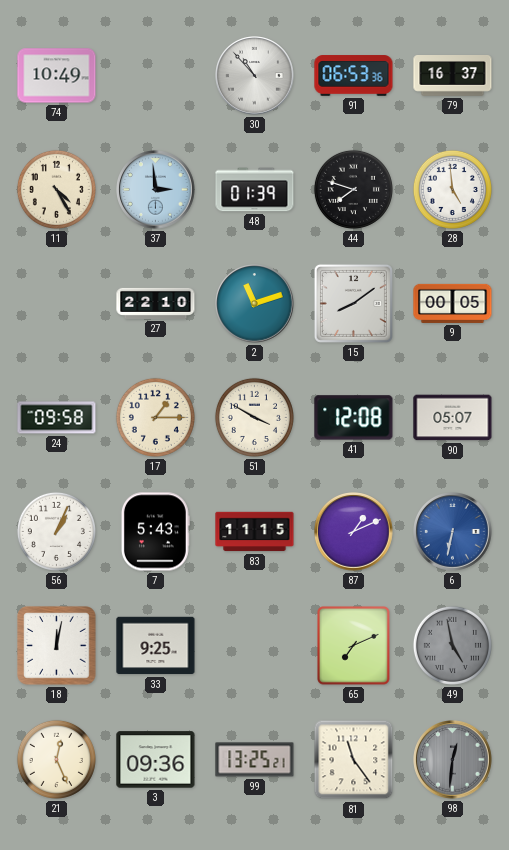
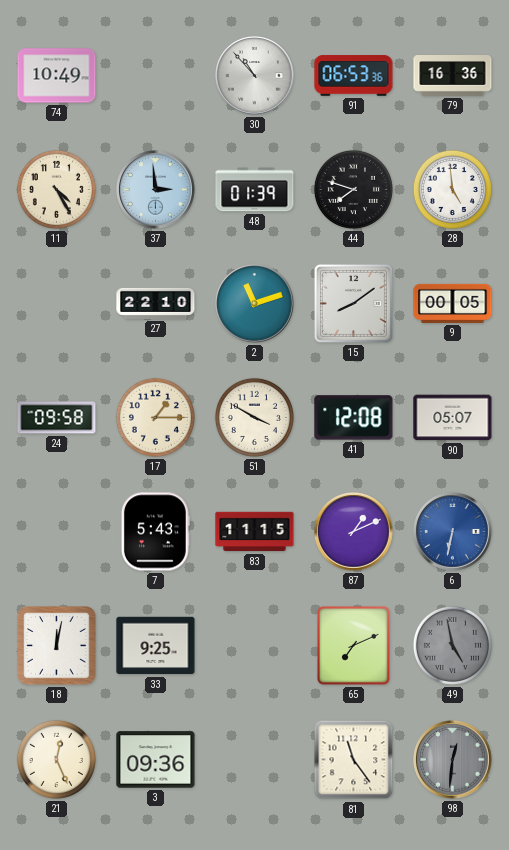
79: 16:37 -> 16:36
56: 1:04 -> none
99: 13:25 -> none
